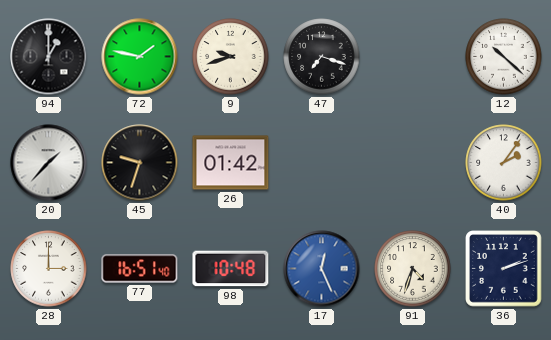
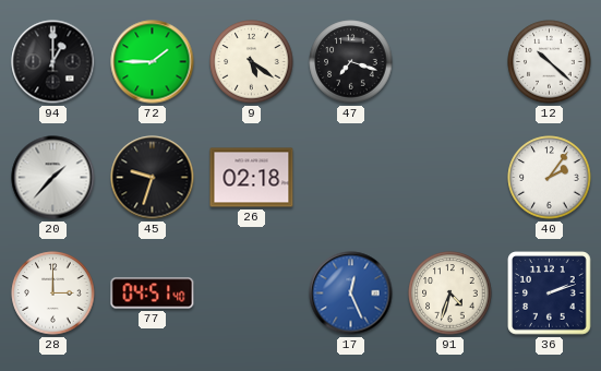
72: 1:47 -> 1:45
9: 9:42 -> 5:21
26: 01:42 -> 02:18
77: 16:51 -> 04:51
98: 10:48 -> none
